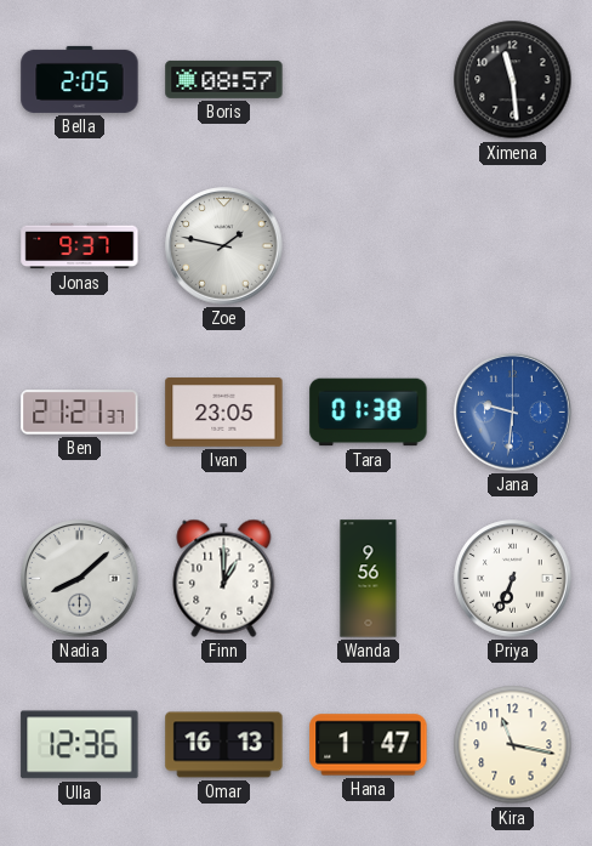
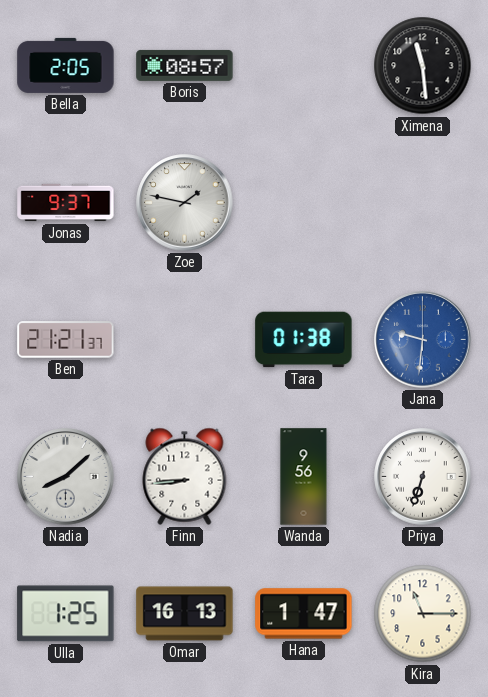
Ivan: 23:05 -> none
Finn: 1:00 -> 8:44
Priya: 6:34 -> 6:33
Ulla: 12:36 -> 1:25
Kira: 11:17 -> 11:15
